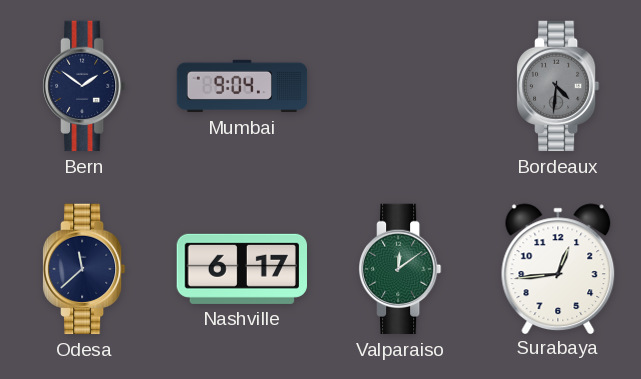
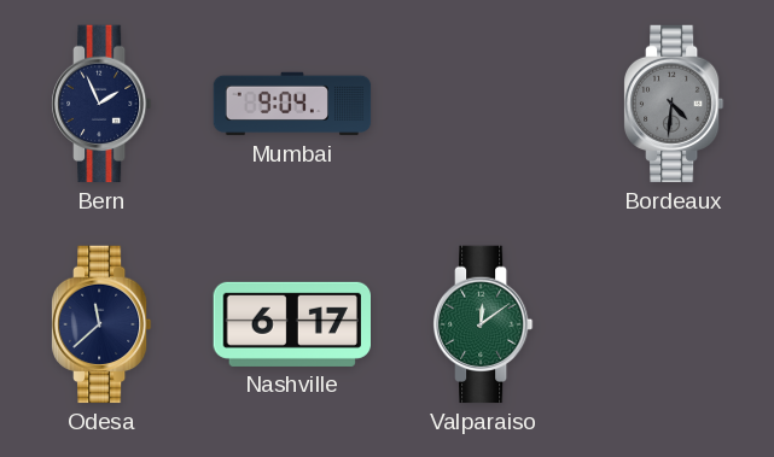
Bern: 1:51 -> 1:56
Surabaya: 12:44 -> none
